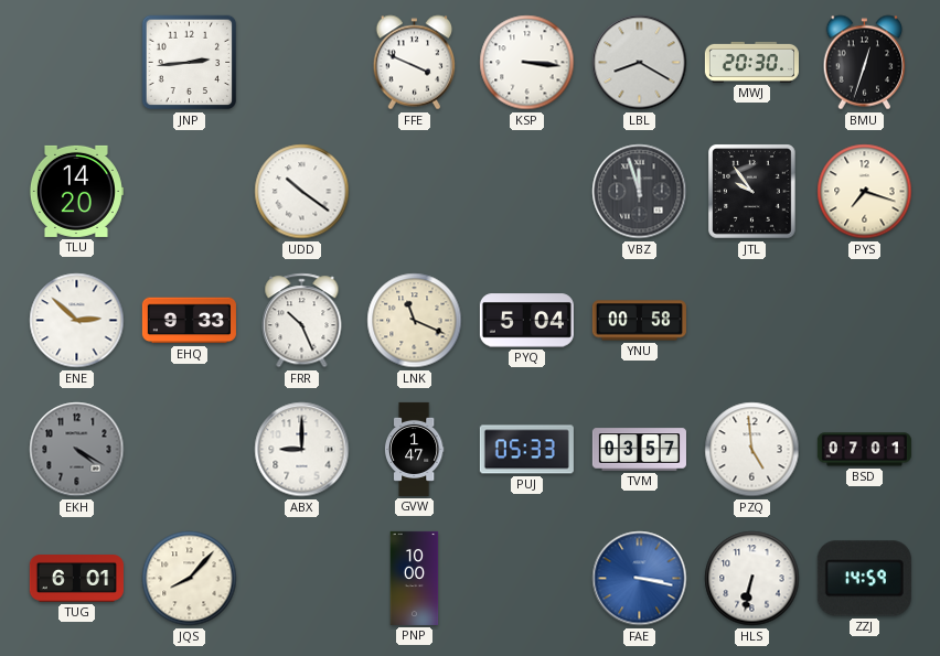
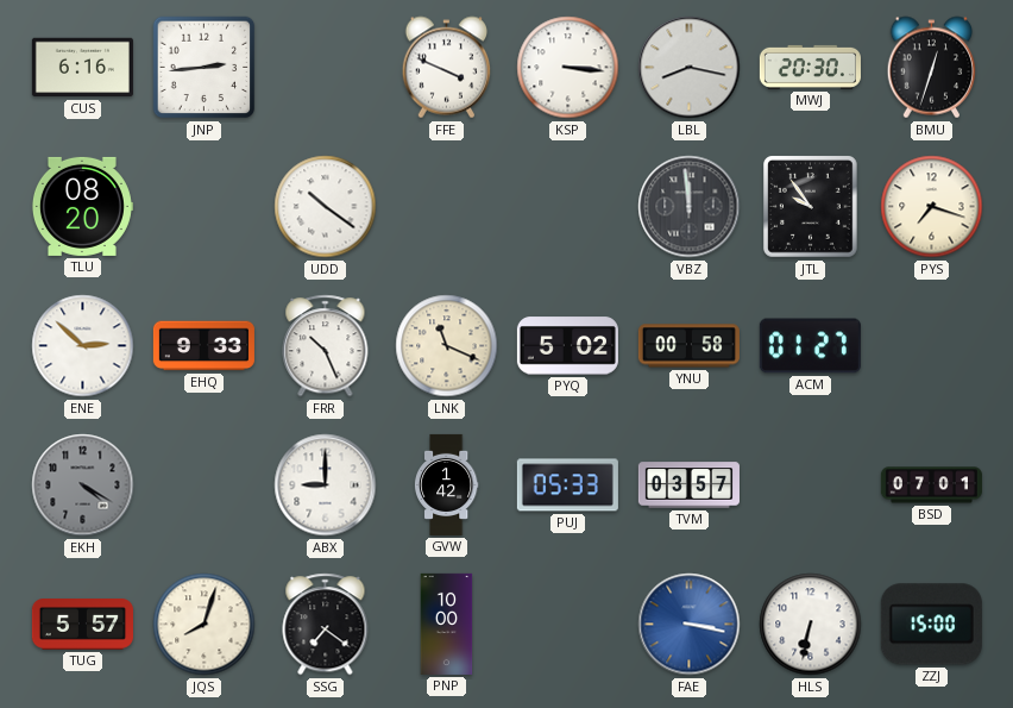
CUS: none -> 6:16
LBL: 8:20 -> 8:17
TLU: 14:20 -> 08:20
VBZ: 11:57 -> 11:59
PYQ: 5:04 -> 5:02
ACM: none -> 01:27
GVW: 1:47 -> 1:42
PZQ: 4:59 -> none
TUG: 6:01 -> 5:57
JQS: 8:07 -> 8:03
SSG: none -> 7:21
ZZJ: 14:59 -> 15:00
